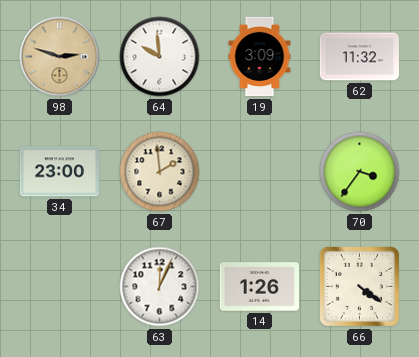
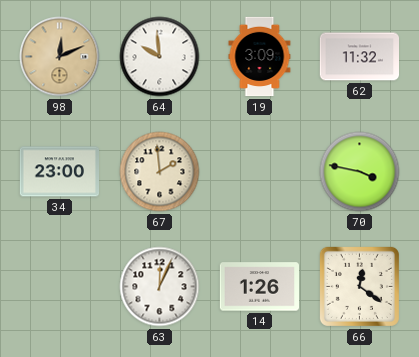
98: 2:48 -> 12:11
70: 3:36 -> 3:47
66: 4:21 -> 12:21
